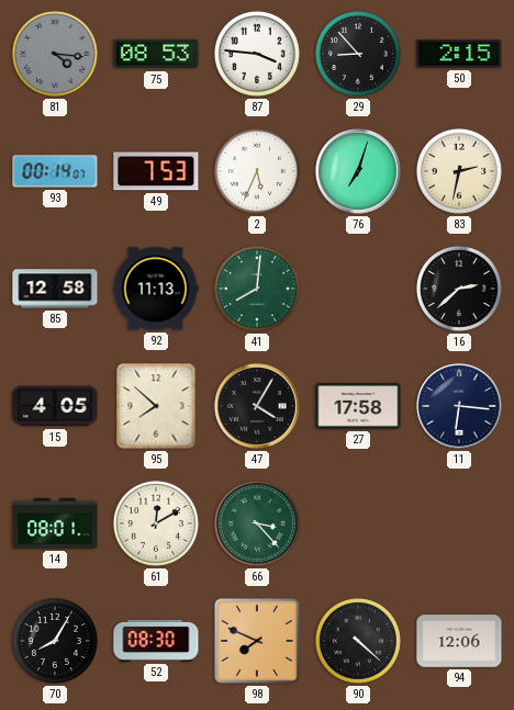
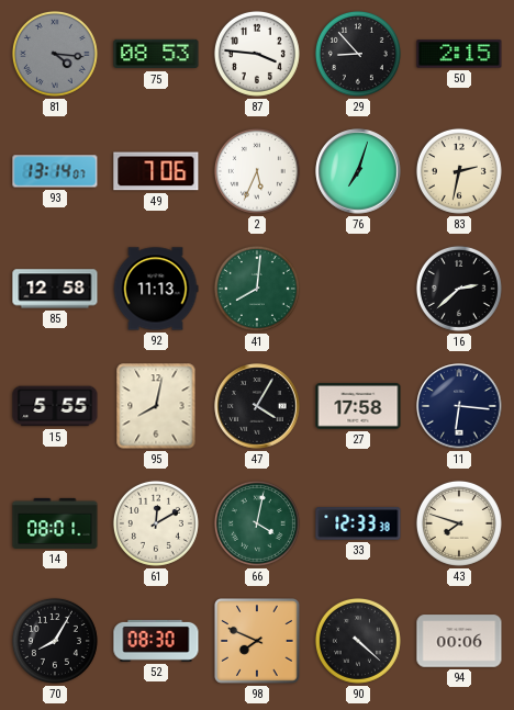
93: 00:14 -> 13:14
49: 7:53 -> 7:06
15: 4:05 -> 5:55
95: 7:52 -> 8:02
66: 3:23 -> 4:02
33: none -> 12:33
43: none -> 7:48
94: 12:06 -> 00:06
